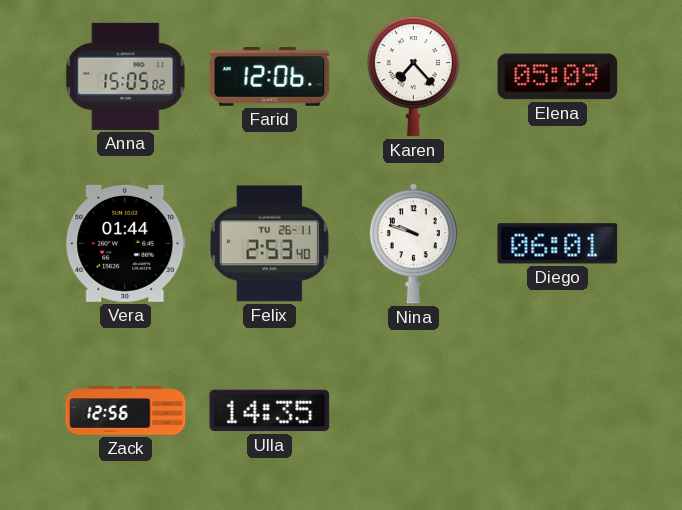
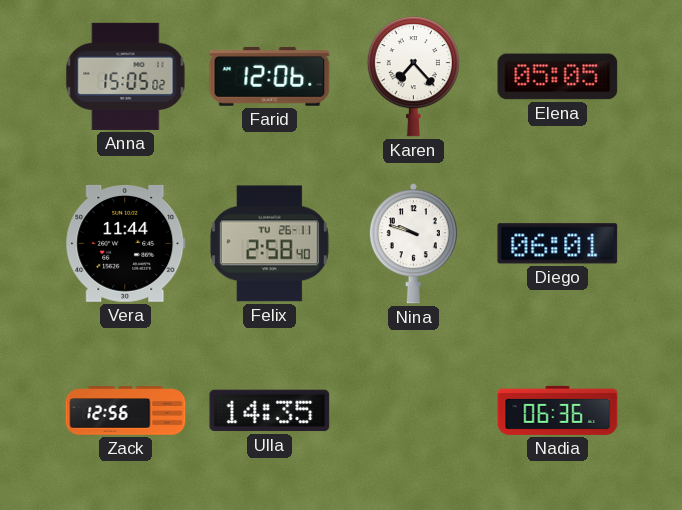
Elena: 05:09 -> 05:05
Vera: 01:44 -> 11:44
Felix: 2:53 -> 2:58
Nadia: none -> 06:36
